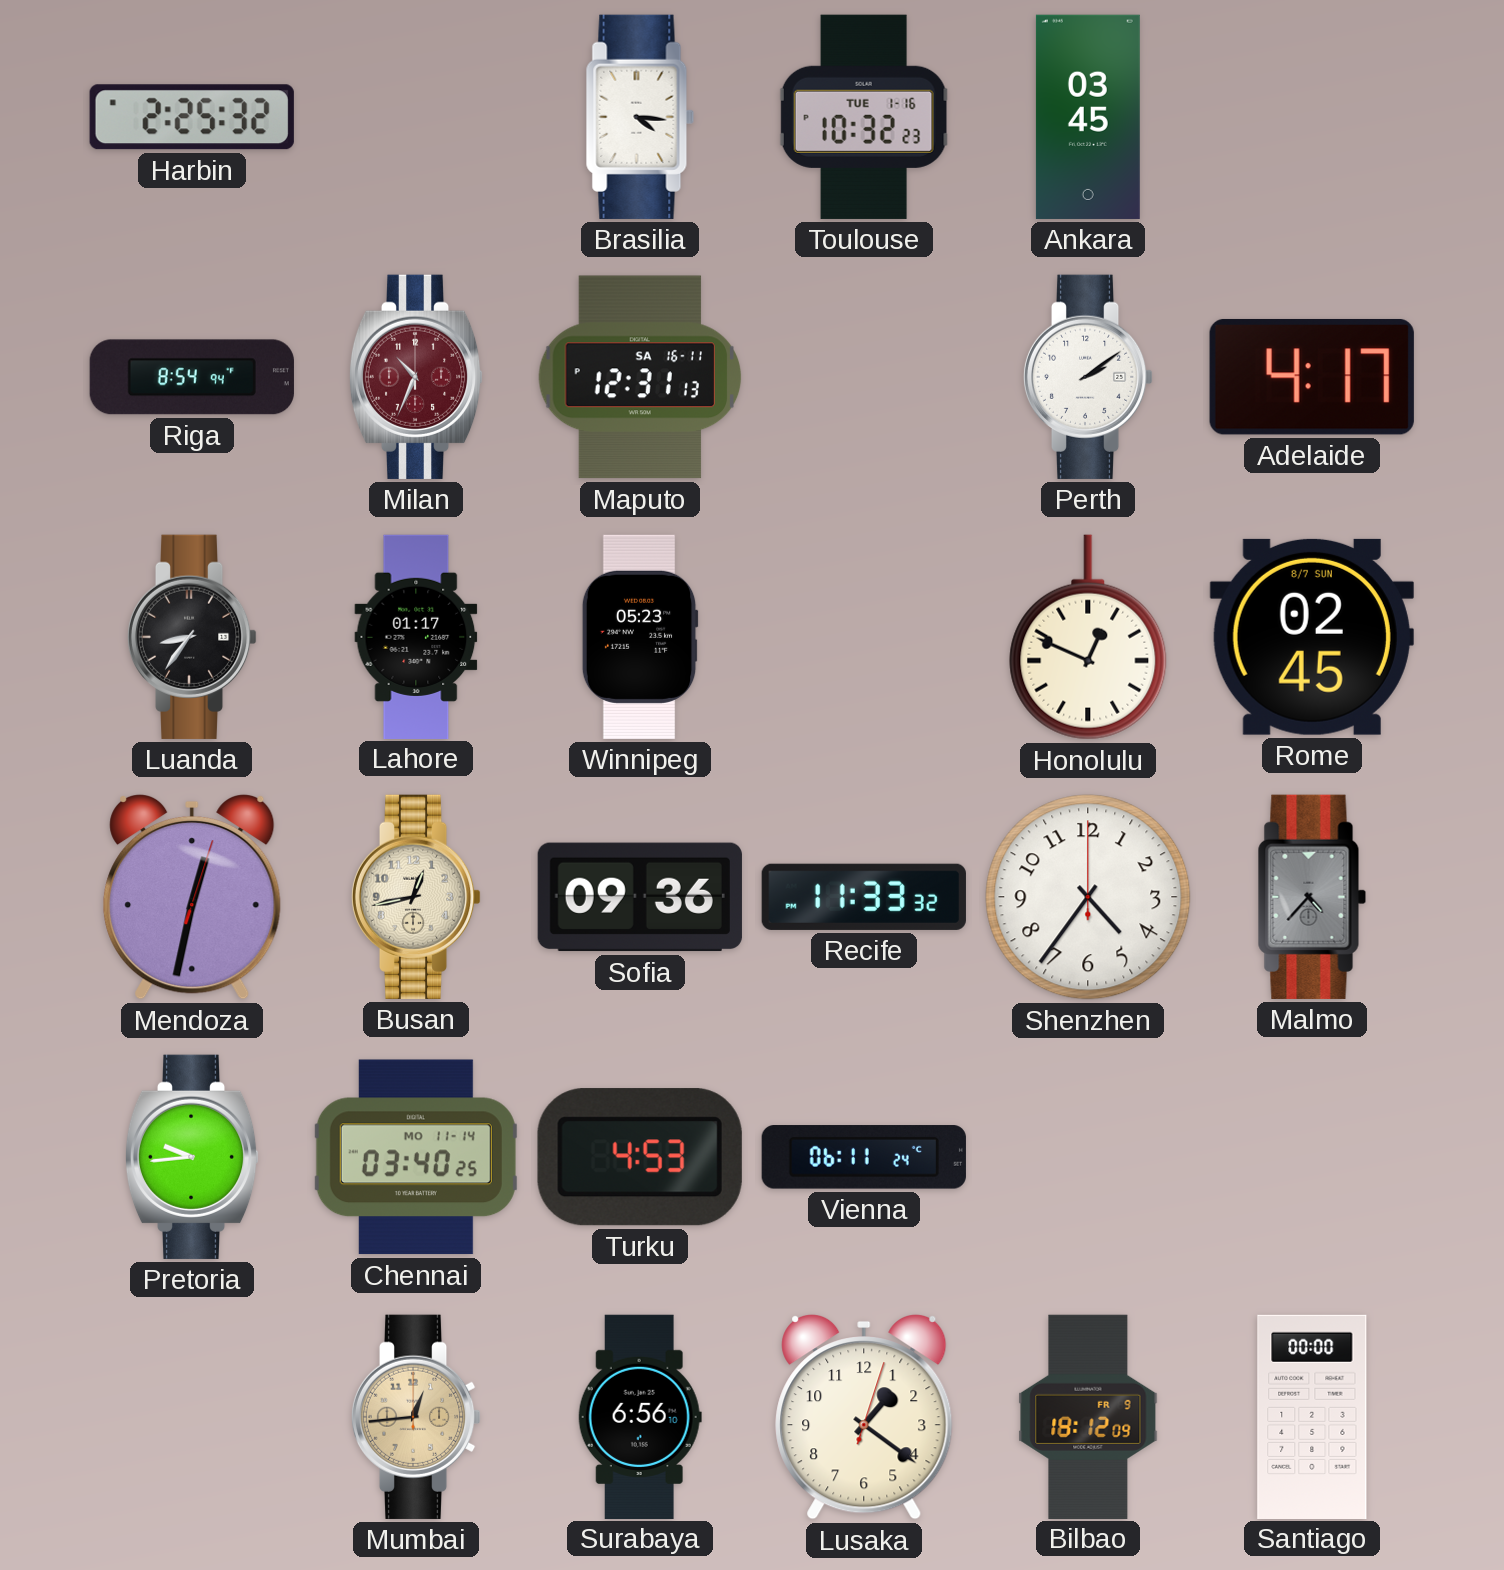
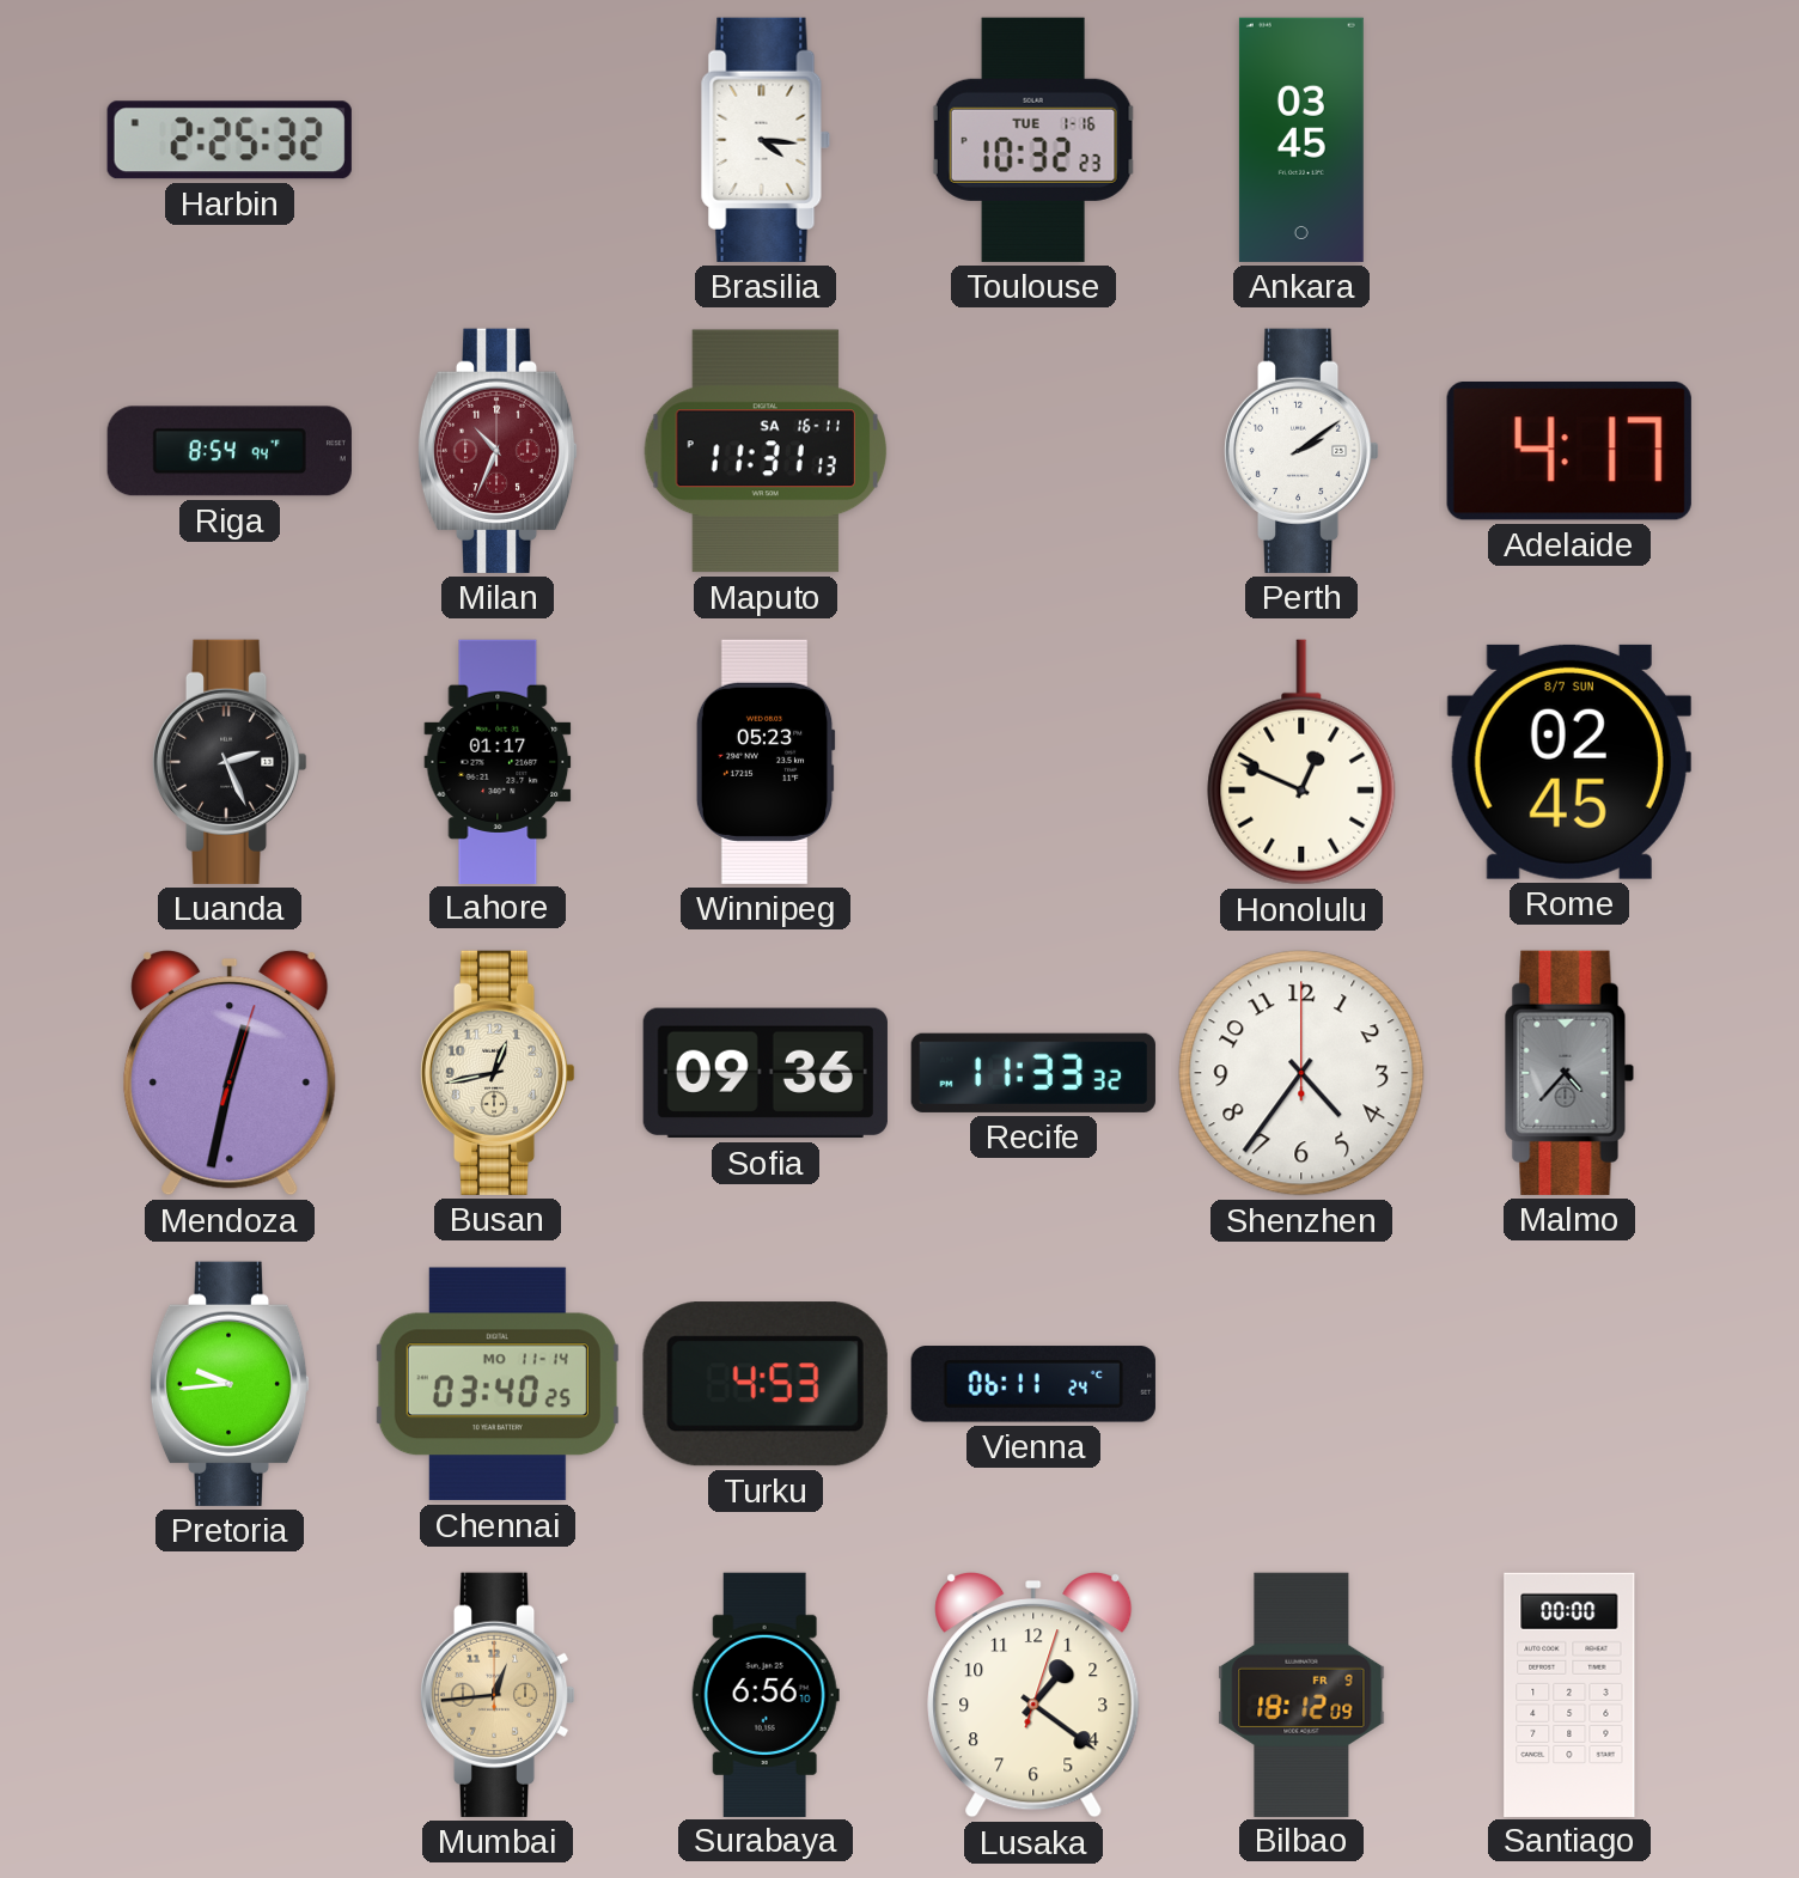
Maputo: 12:31 -> 11:31
Luanda: 8:36 -> 2:26
